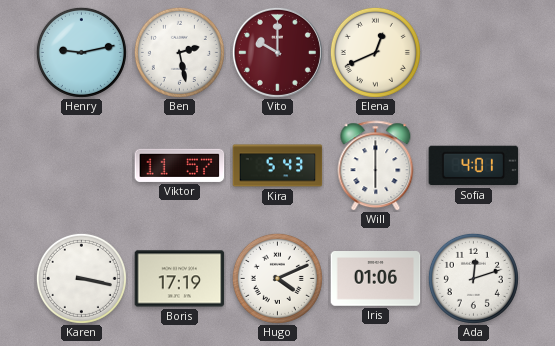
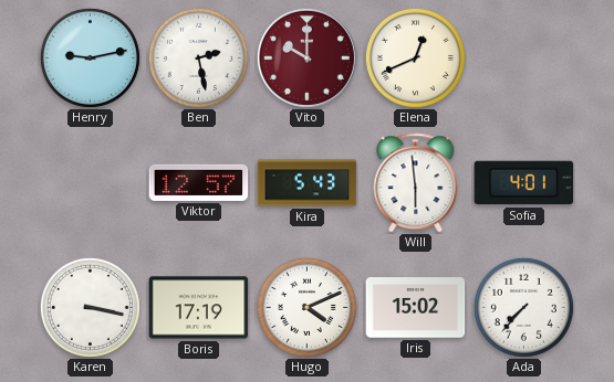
Viktor: 11:57 -> 12:57
Will: 6:00 -> 5:59
Iris: 01:06 -> 15:02
Ada: 12:12 -> 7:37
